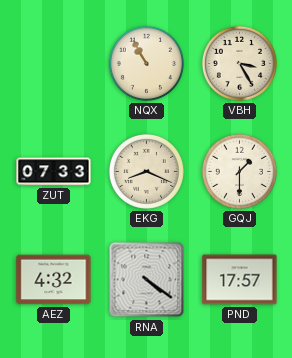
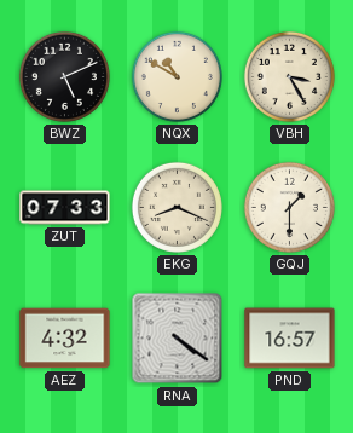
BWZ: none -> 5:11
NQX: 10:55 -> 10:50
PND: 17:57 -> 16:57
